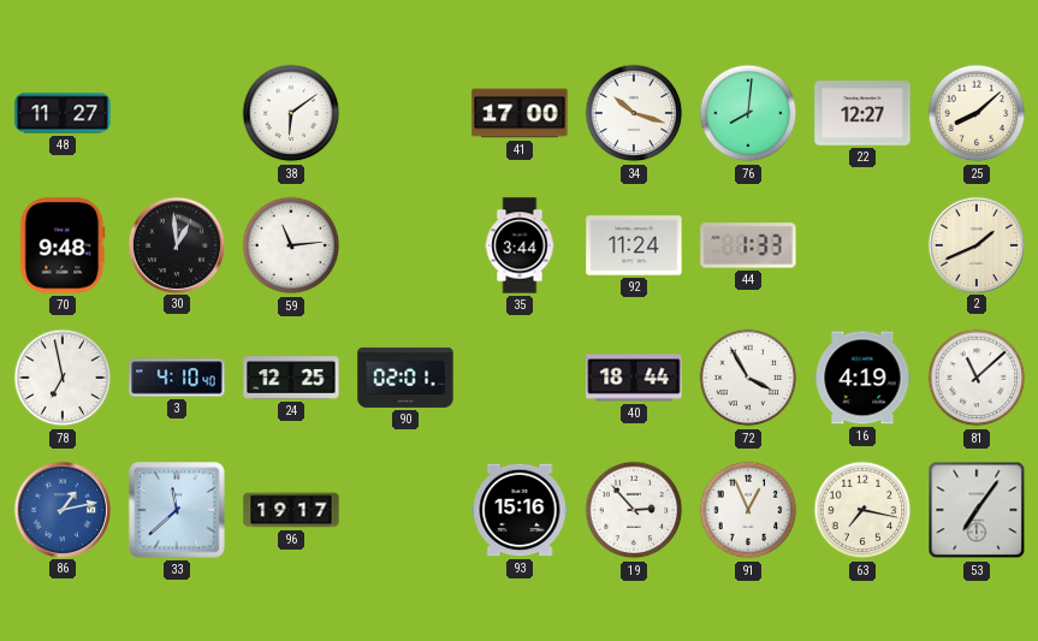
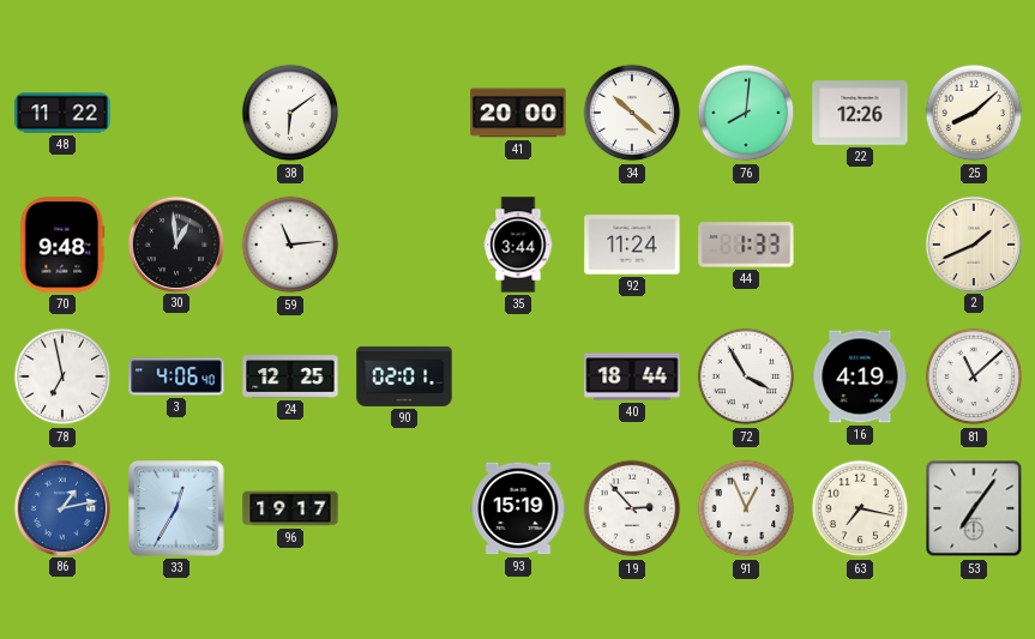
48: 11:27 -> 11:22
41: 17:00 -> 20:00
34: 10:18 -> 10:22
22: 12:27 -> 12:26
3: 4:10 -> 4:06
33: 11:38 -> 12:35
93: 15:16 -> 15:19
